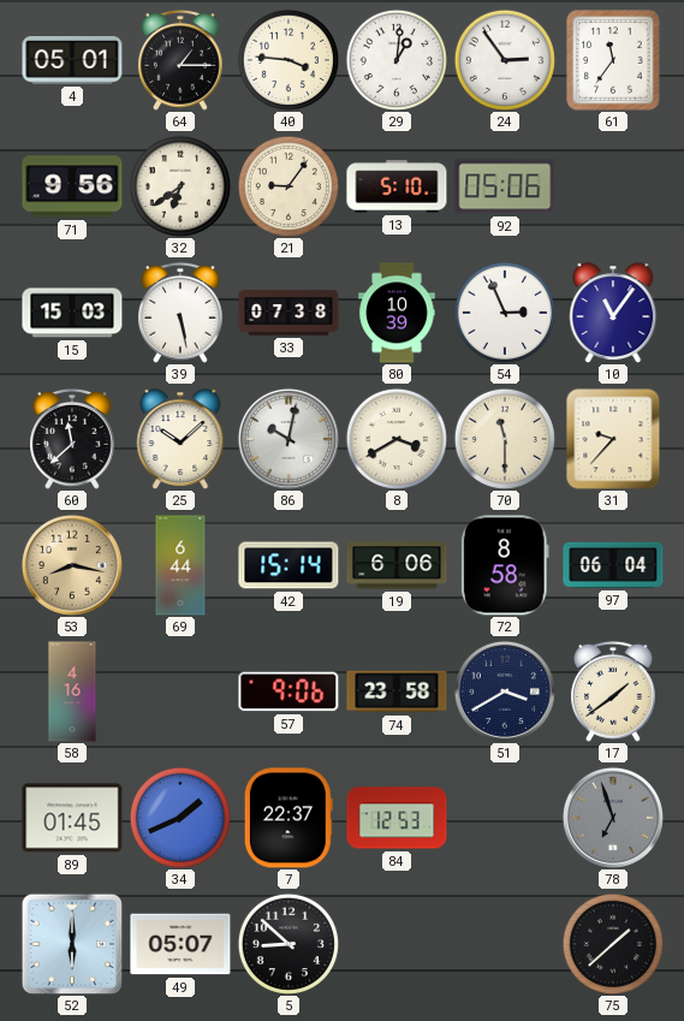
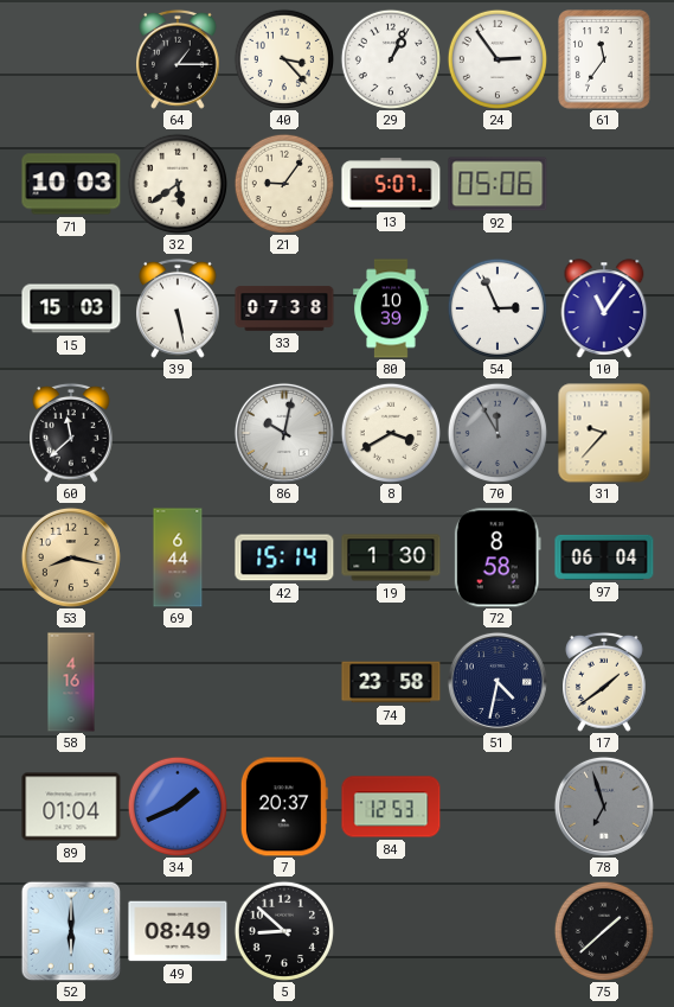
4: 05:01 -> none
40: 3:46 -> 3:23
29: 1:01 -> 1:04
71: 9:56 -> 10:03
32: 6:39 -> 5:39
13: 5:10 -> 5:07
25: 10:08 -> none
70: 11:30 -> 11:55
70 dial: cream -> grey
19: 6:06 -> 1:30
57: 9:06 -> none
51: 3:40 -> 4:32
89: 01:45 -> 01:04
7: 22:37 -> 20:37
49: 05:07 -> 08:49
